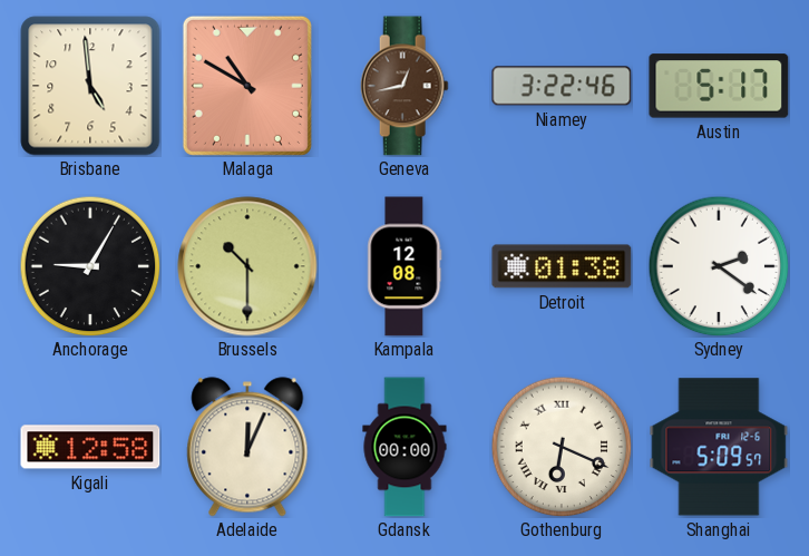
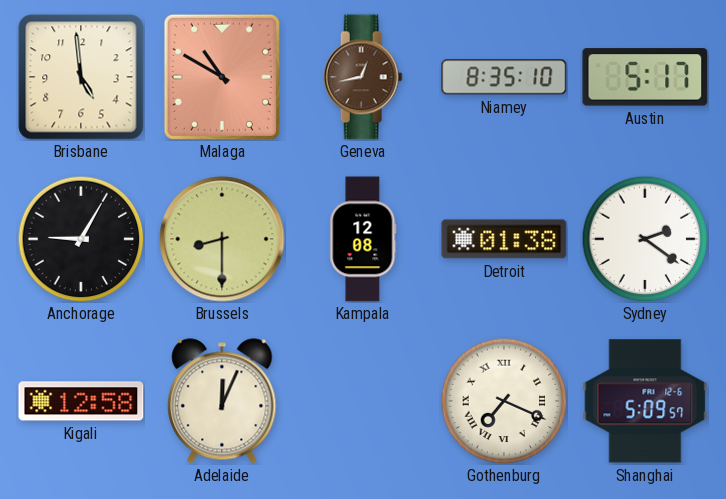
Niamey: 3:22 -> 8:35
Brussels: 10:30 -> 8:30
Gdansk: 00:00 -> none
Gothenburg: 6:19 -> 7:19
